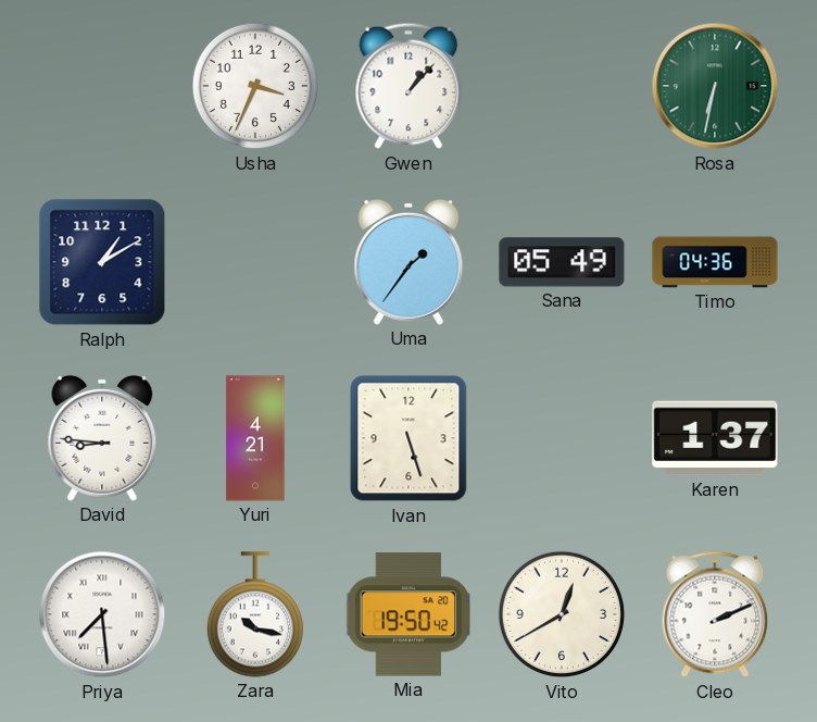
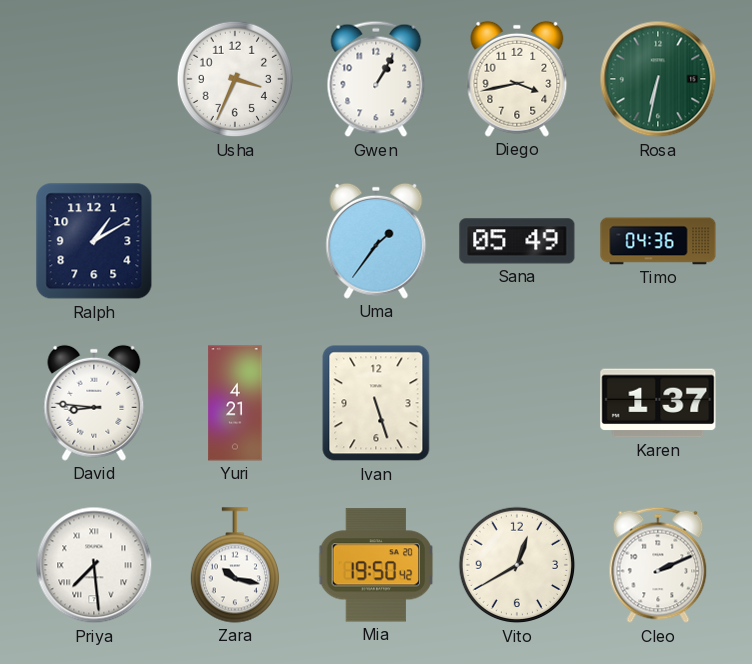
Gwen: 1:07 -> 1:05
Diego: none -> 3:43
